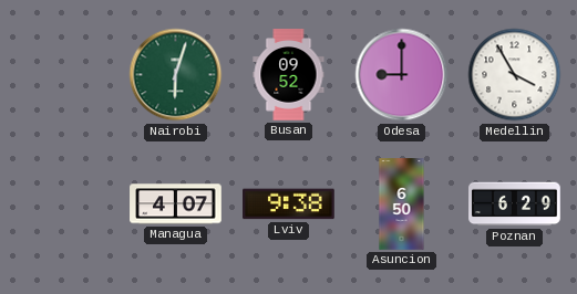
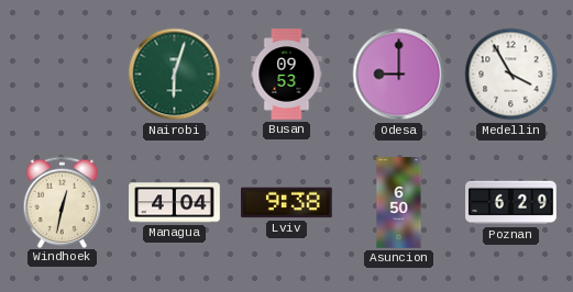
Busan: 09:52 -> 09:53
Windhoek: none -> 12:32
Managua: 4:07 -> 4:04
